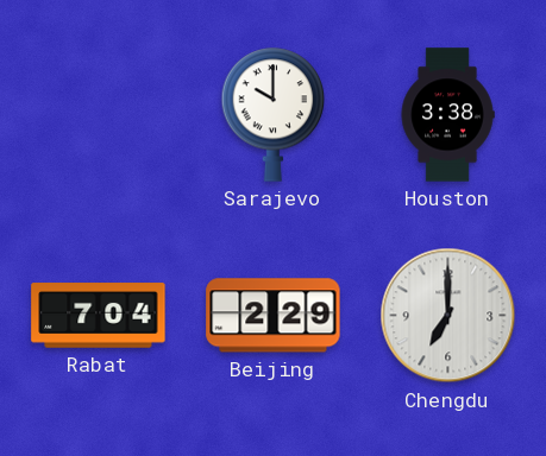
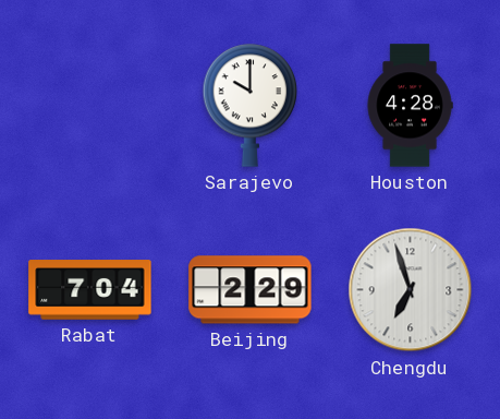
Houston: 3:38 -> 4:28
Chengdu: 7:00 -> 6:57
